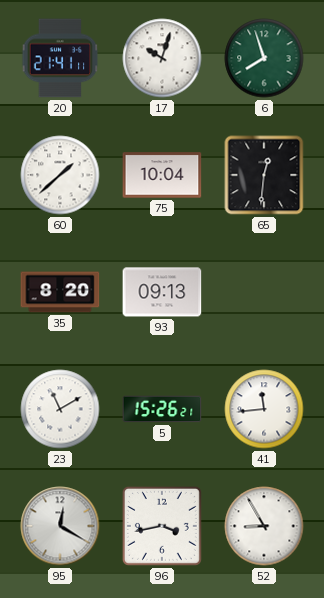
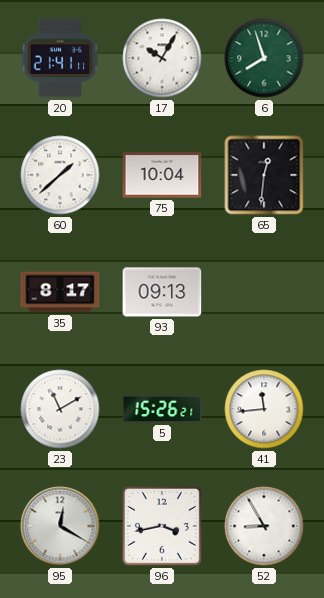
17: 10:03 -> 10:05
35: 8:20 -> 8:17
